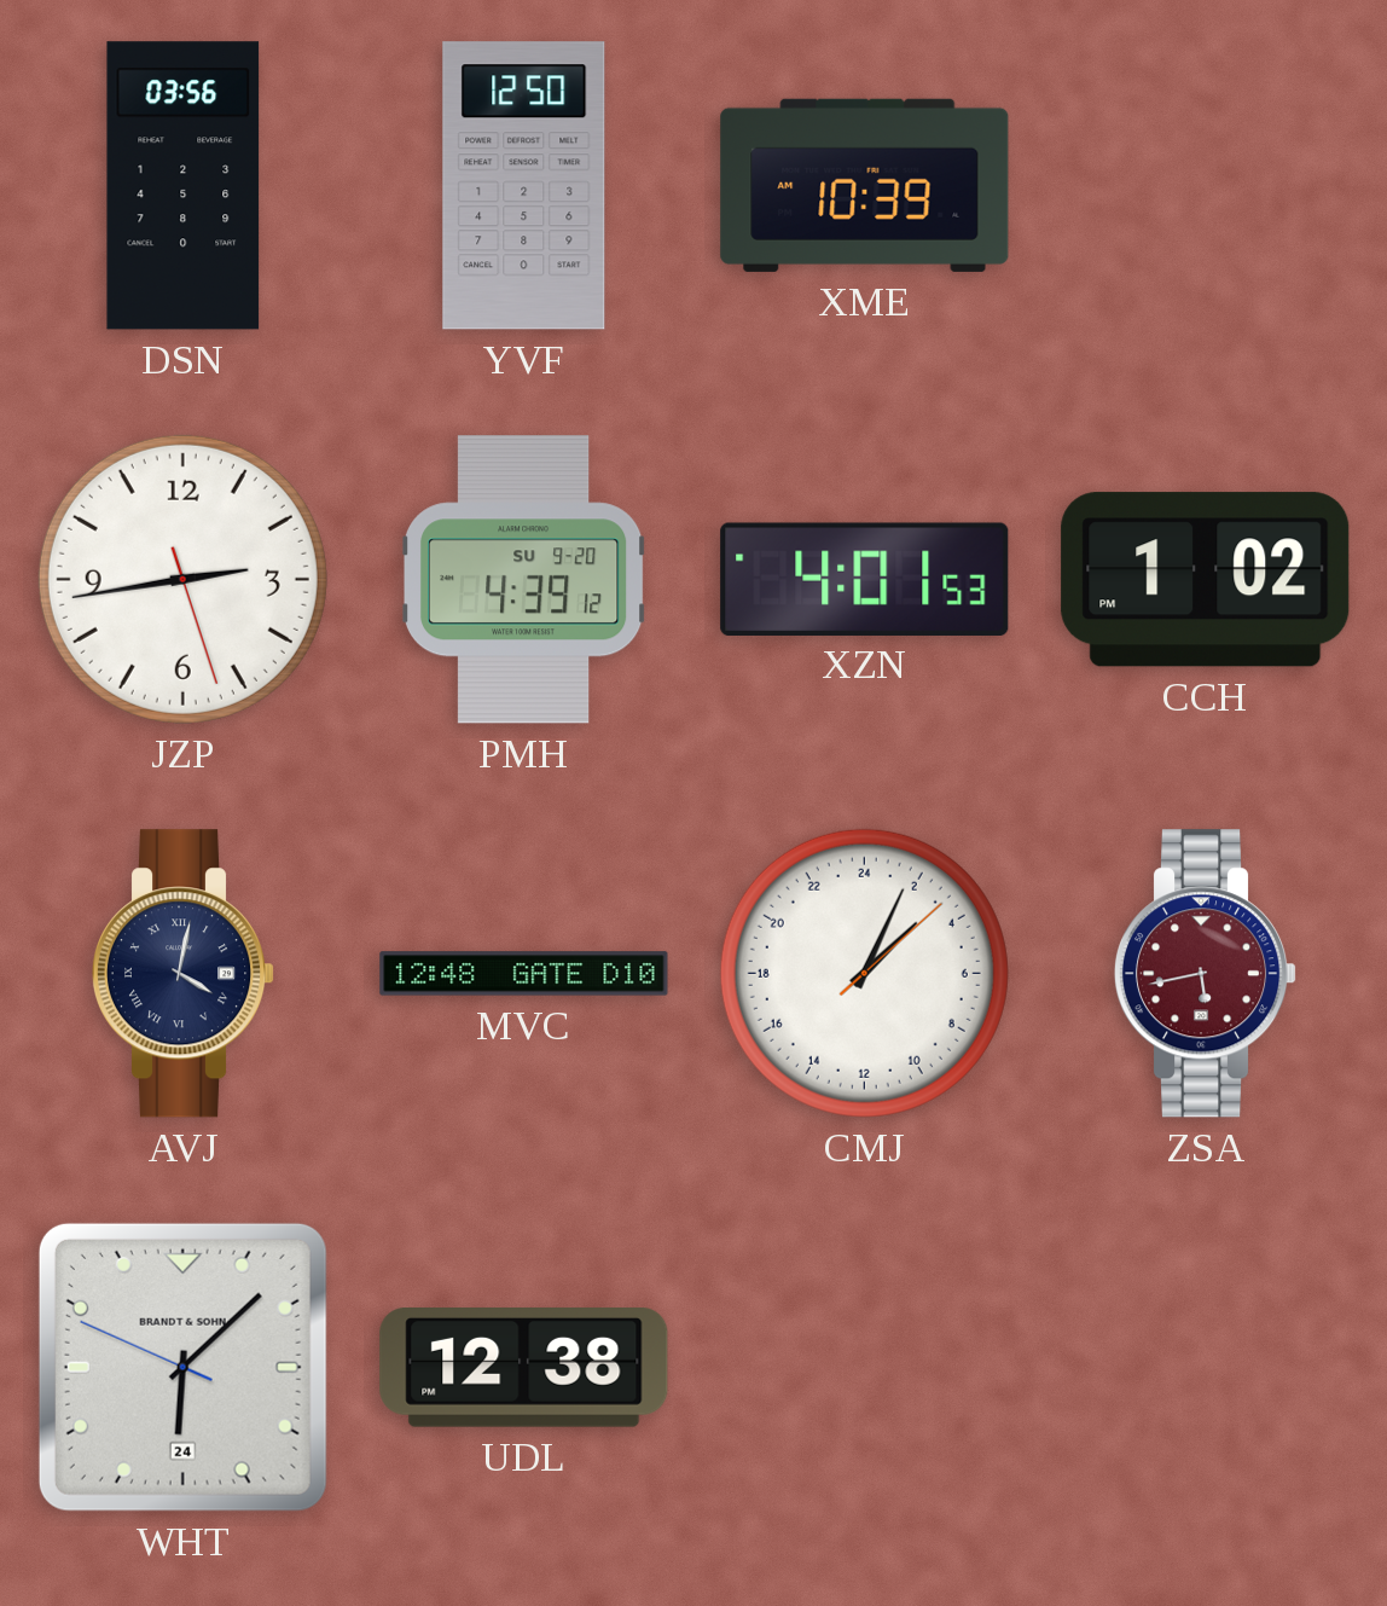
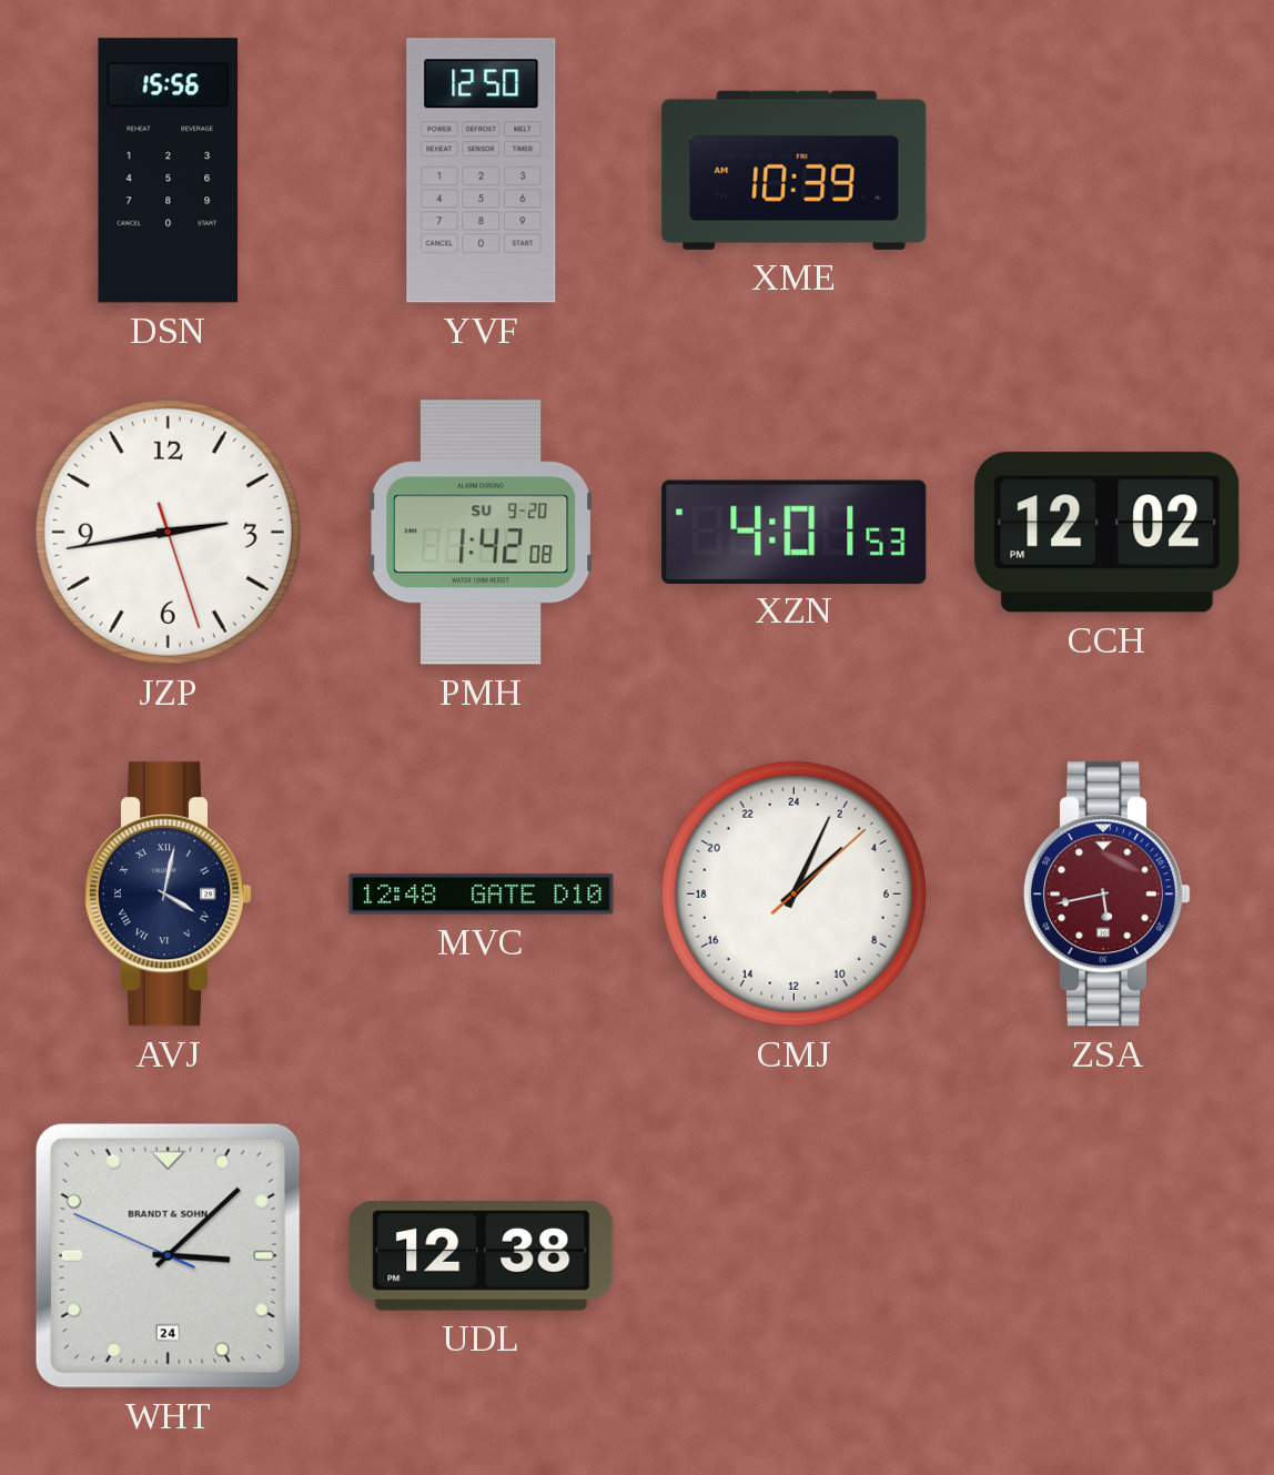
DSN: 03:56 -> 15:56
PMH: 4:39 -> 1:42
CCH: 1:02 -> 12:02
WHT: 6:07 -> 3:07
